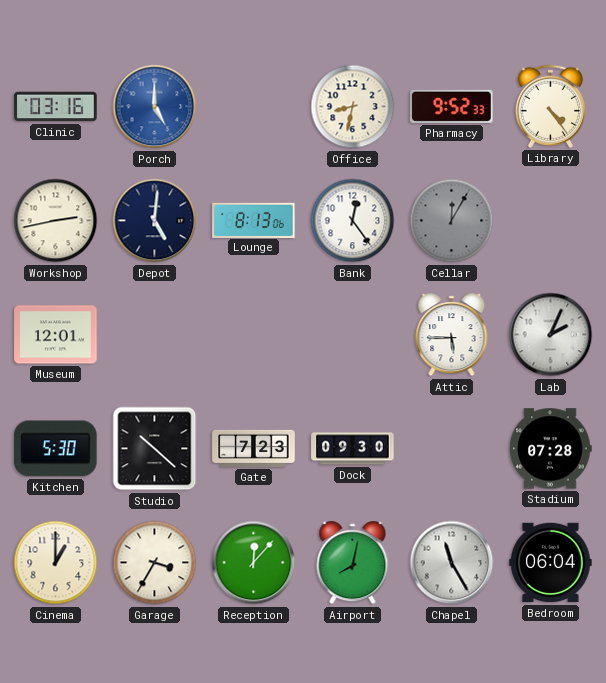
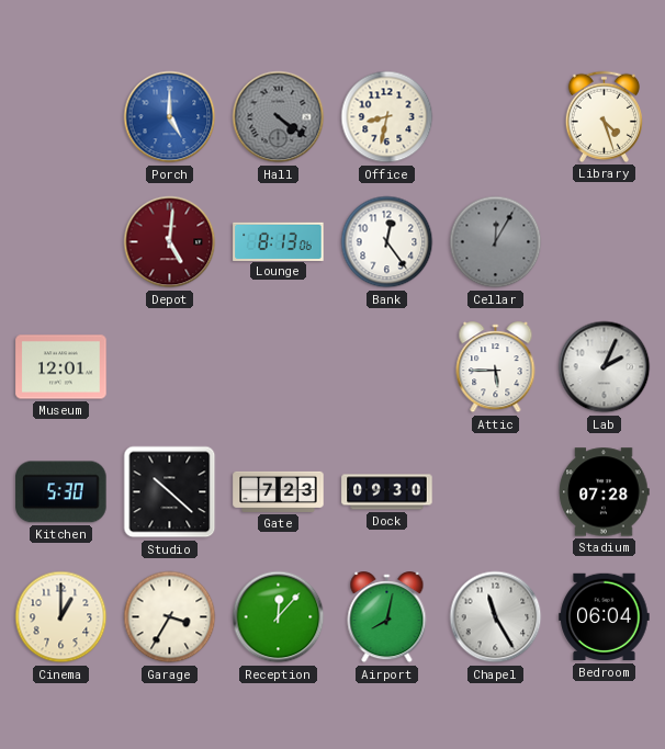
Clinic: 03:16 -> none
Hall: none -> 4:21
Pharmacy: 9:52 -> none
Library: 4:24 -> 4:27
Workshop: 2:43 -> none
Depot dial: navy -> burgundy
